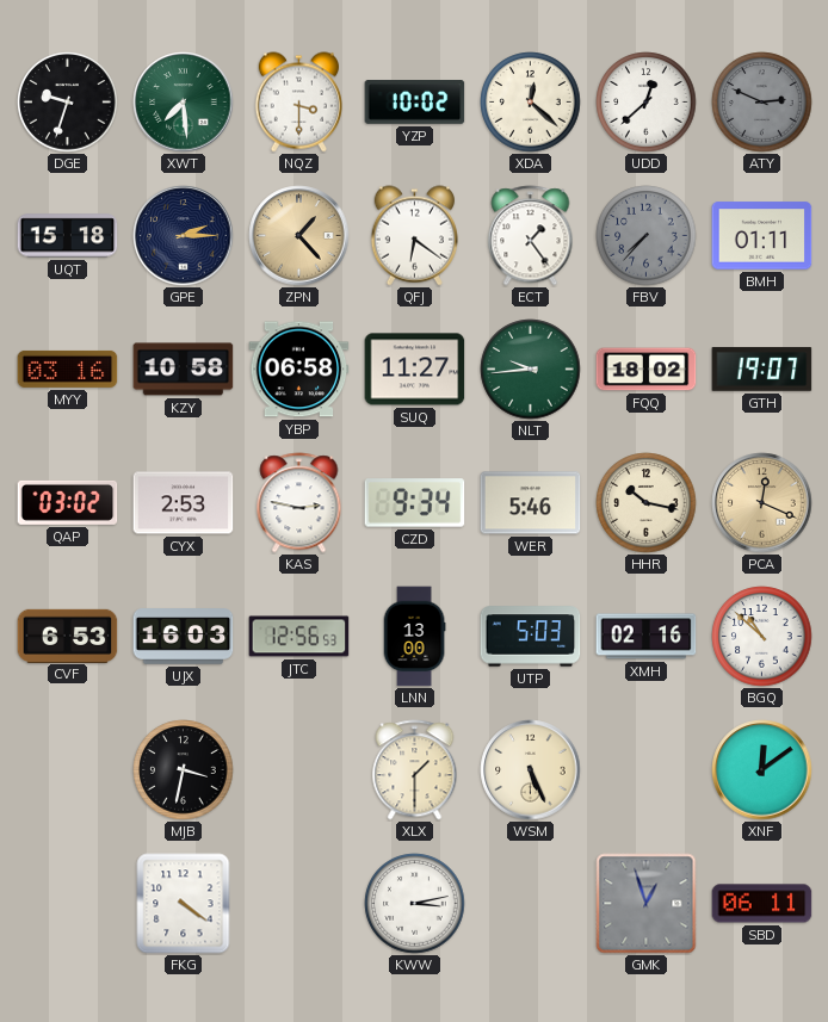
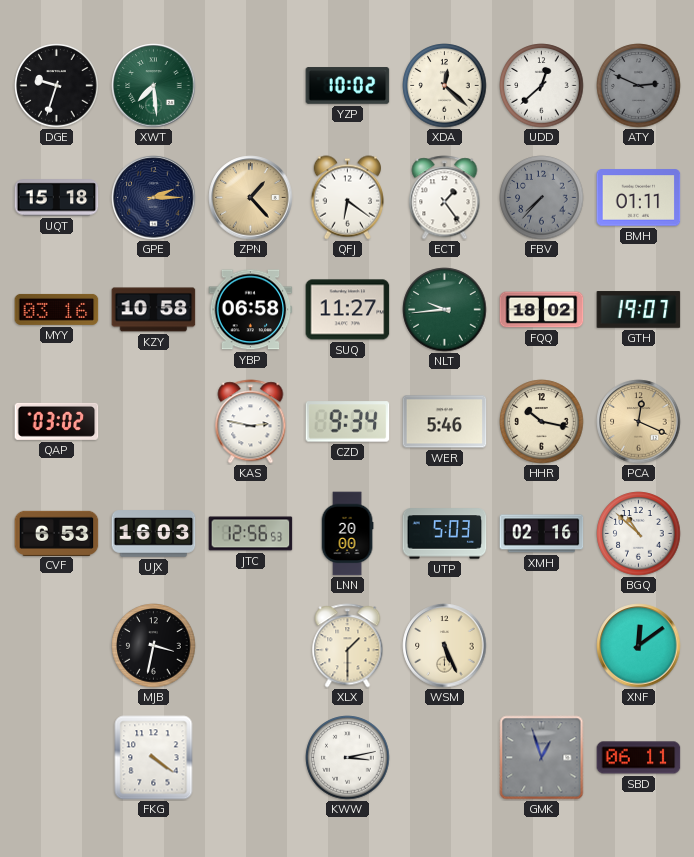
NQZ: 3:30 -> none
CYX: 2:53 -> none
LNN: 13:00 -> 20:00
